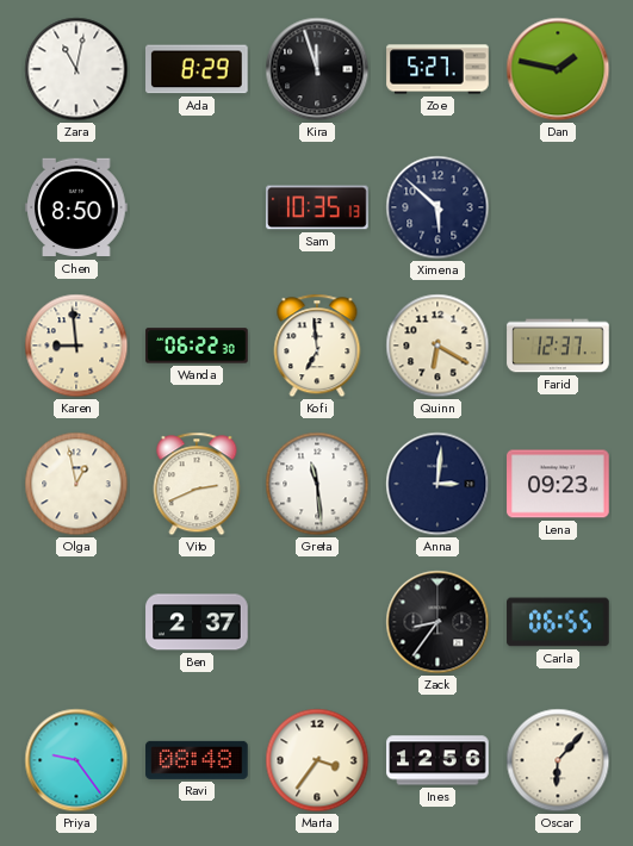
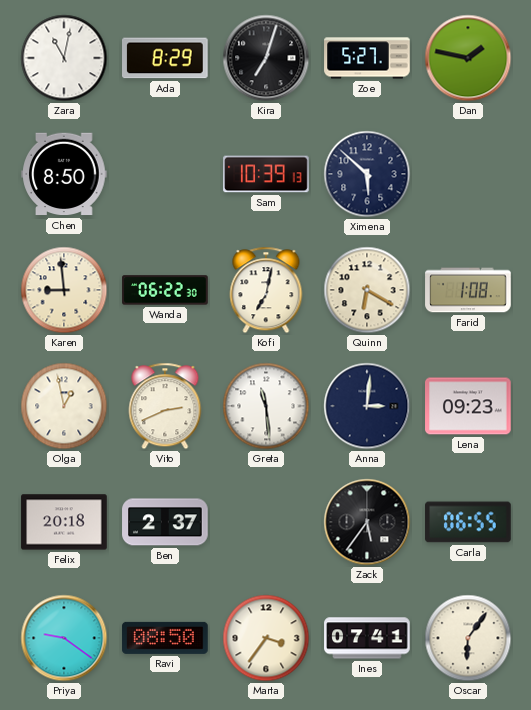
Kira: 11:57 -> 7:03
Sam: 10:35 -> 10:39
Kofi: 6:59 -> 7:02
Farid: 12:37 -> 1:08
Felix: none -> 20:18
Zack: 8:36 -> 5:36
Priya: 9:24 -> 9:21
Ravi: 08:48 -> 08:50
Ines: 12:56 -> 07:41
Oscar: 6:07 -> 6:06
